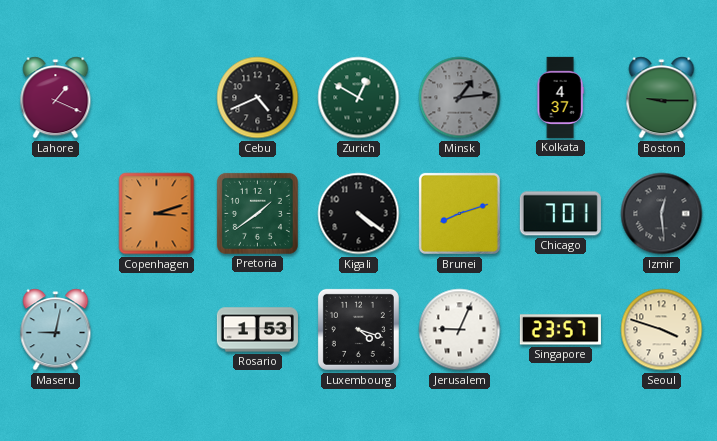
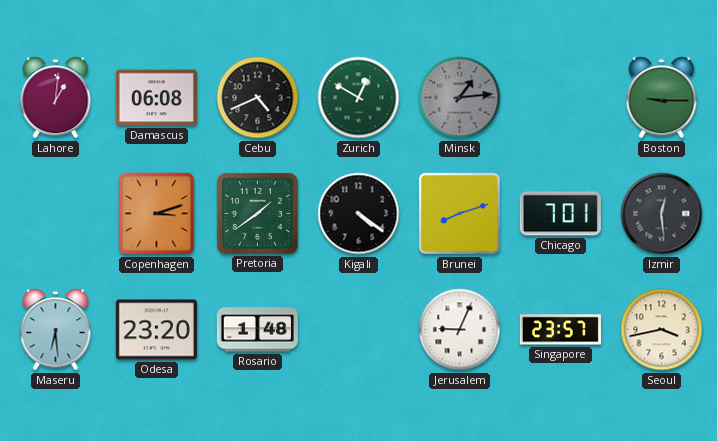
Lahore: 1:19 -> 1:01
Damascus: none -> 06:08
Kolkata: 4:37 -> none
Maseru: 9:02 -> 6:29
Odesa: none -> 23:20
Rosario: 1:53 -> 1:48
Luxembourg: 4:18 -> none
Seoul: 3:48 -> 3:43
